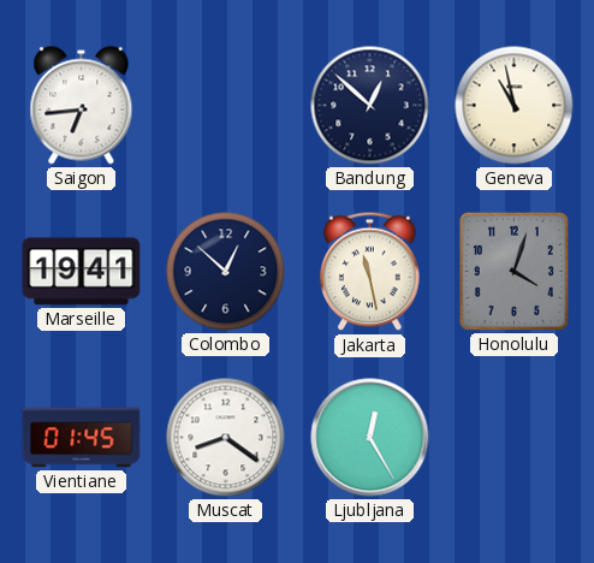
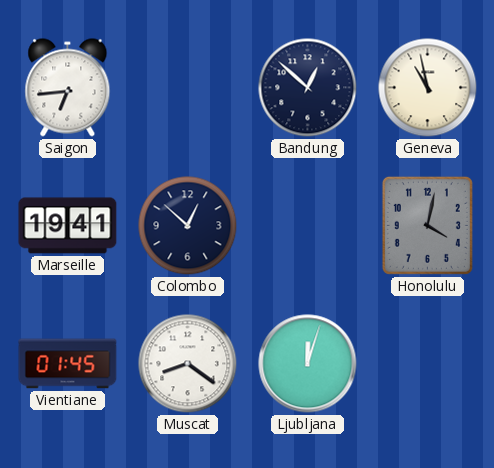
Jakarta: 11:28 -> none
Honolulu: 4:03 -> 4:02
Ljubljana: 12:25 -> 12:03
